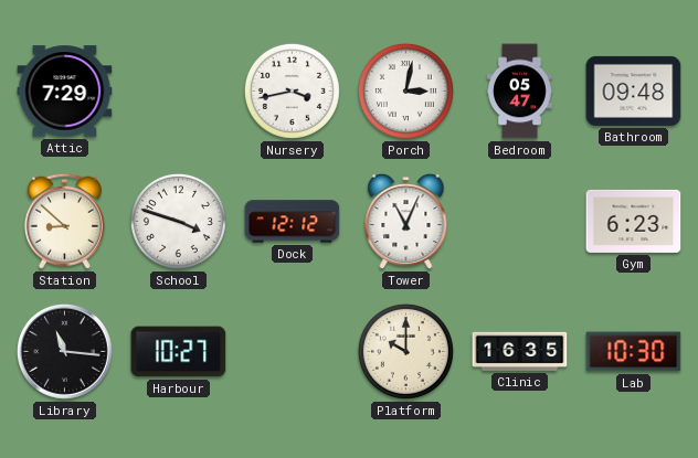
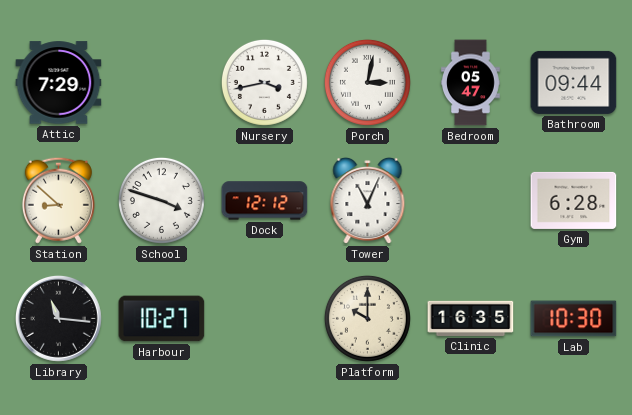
Bathroom: 09:48 -> 09:44
Gym: 6:23 -> 6:28
